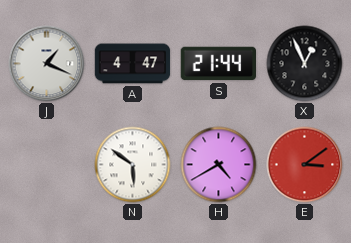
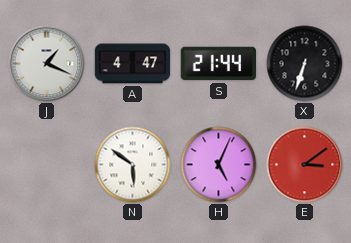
X: 12:56 -> 6:33
H: 4:40 -> 5:04
